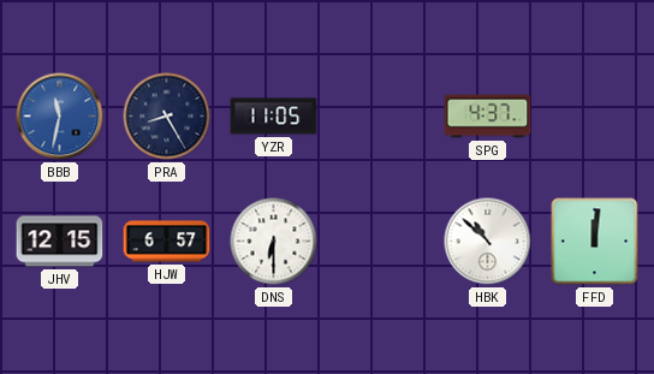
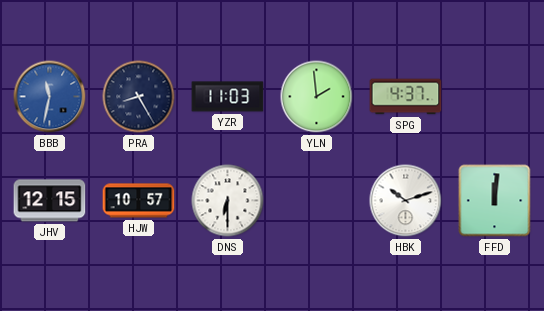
YZR: 11:05 -> 11:03
YLN: none -> 1:59
HJW: 6:57 -> 10:57
HBK: 10:52 -> 10:12
